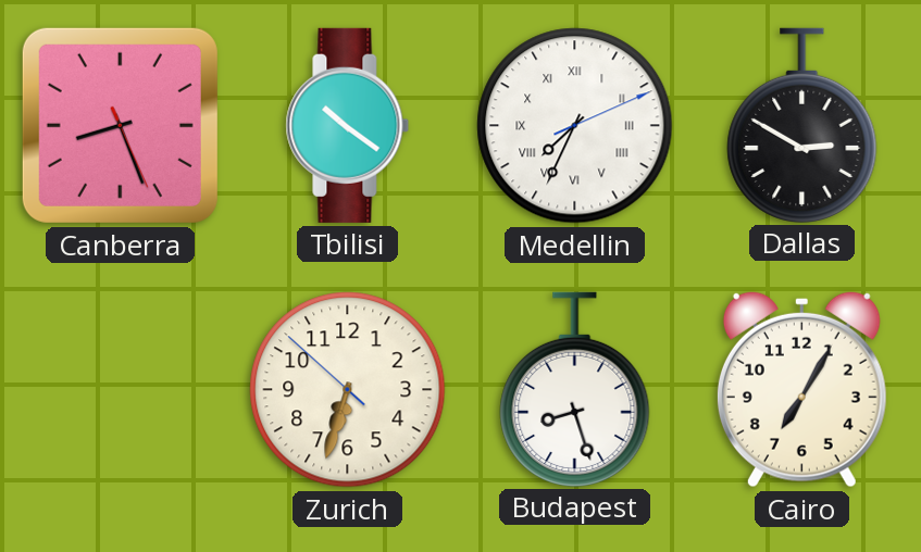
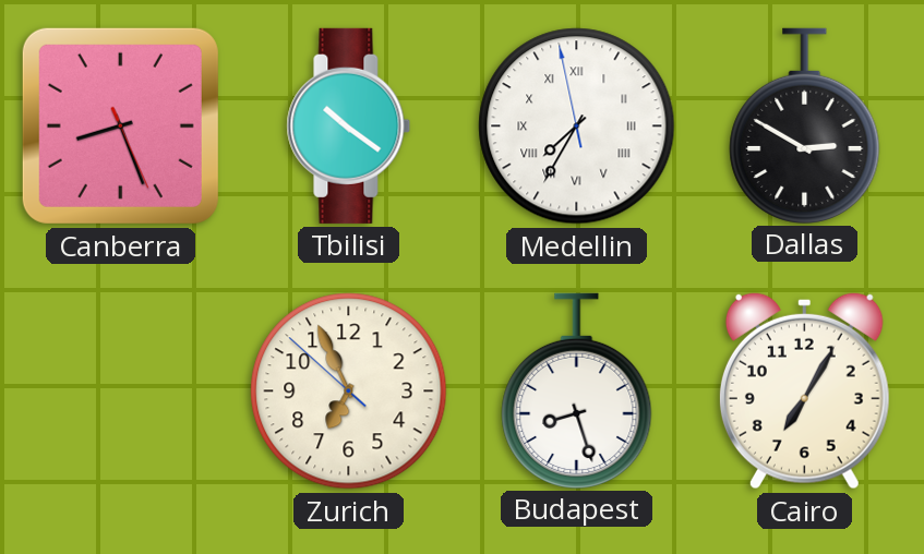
Medellin: 7:34:11 -> 7:34:58
Zurich: 6:32 -> 6:55
